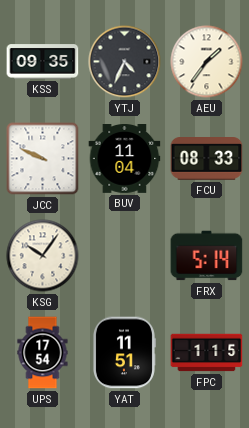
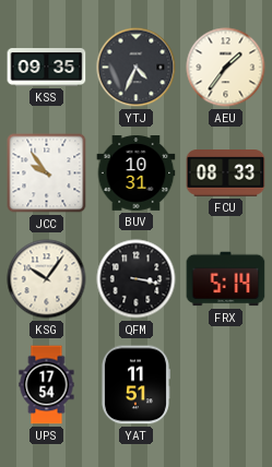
JCC: 9:49 -> 9:54
BUV: 11:04 -> 10:31
QFM: none -> 3:17
FPC: 1:15 -> none
